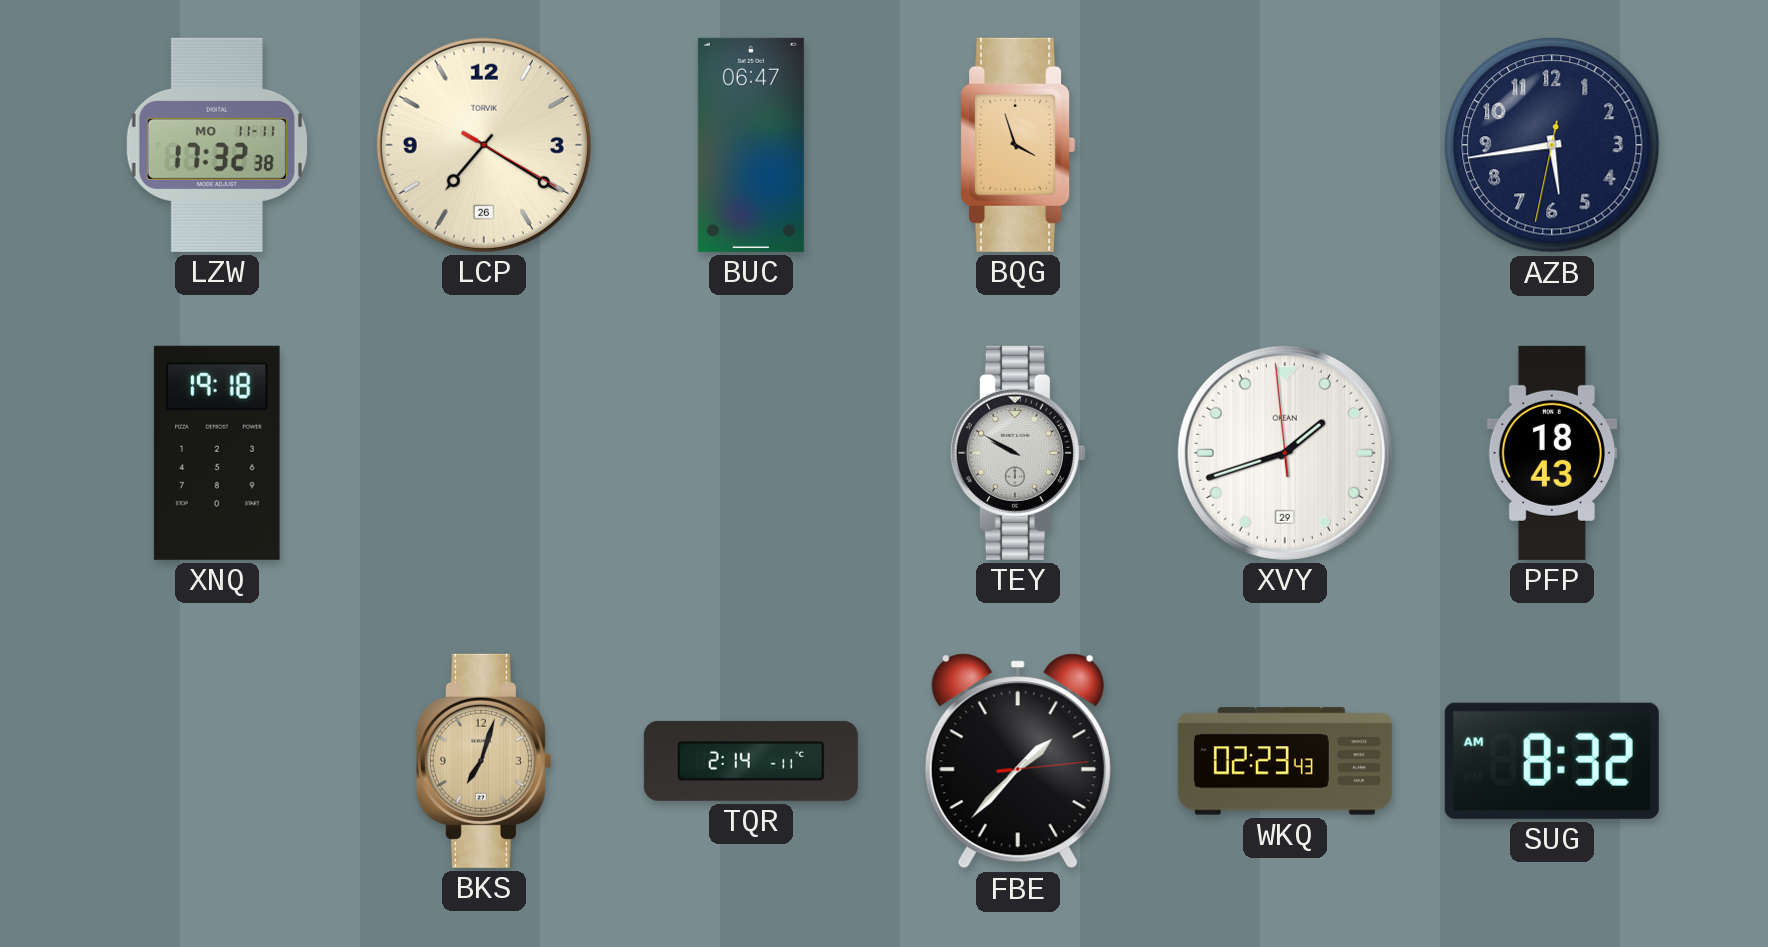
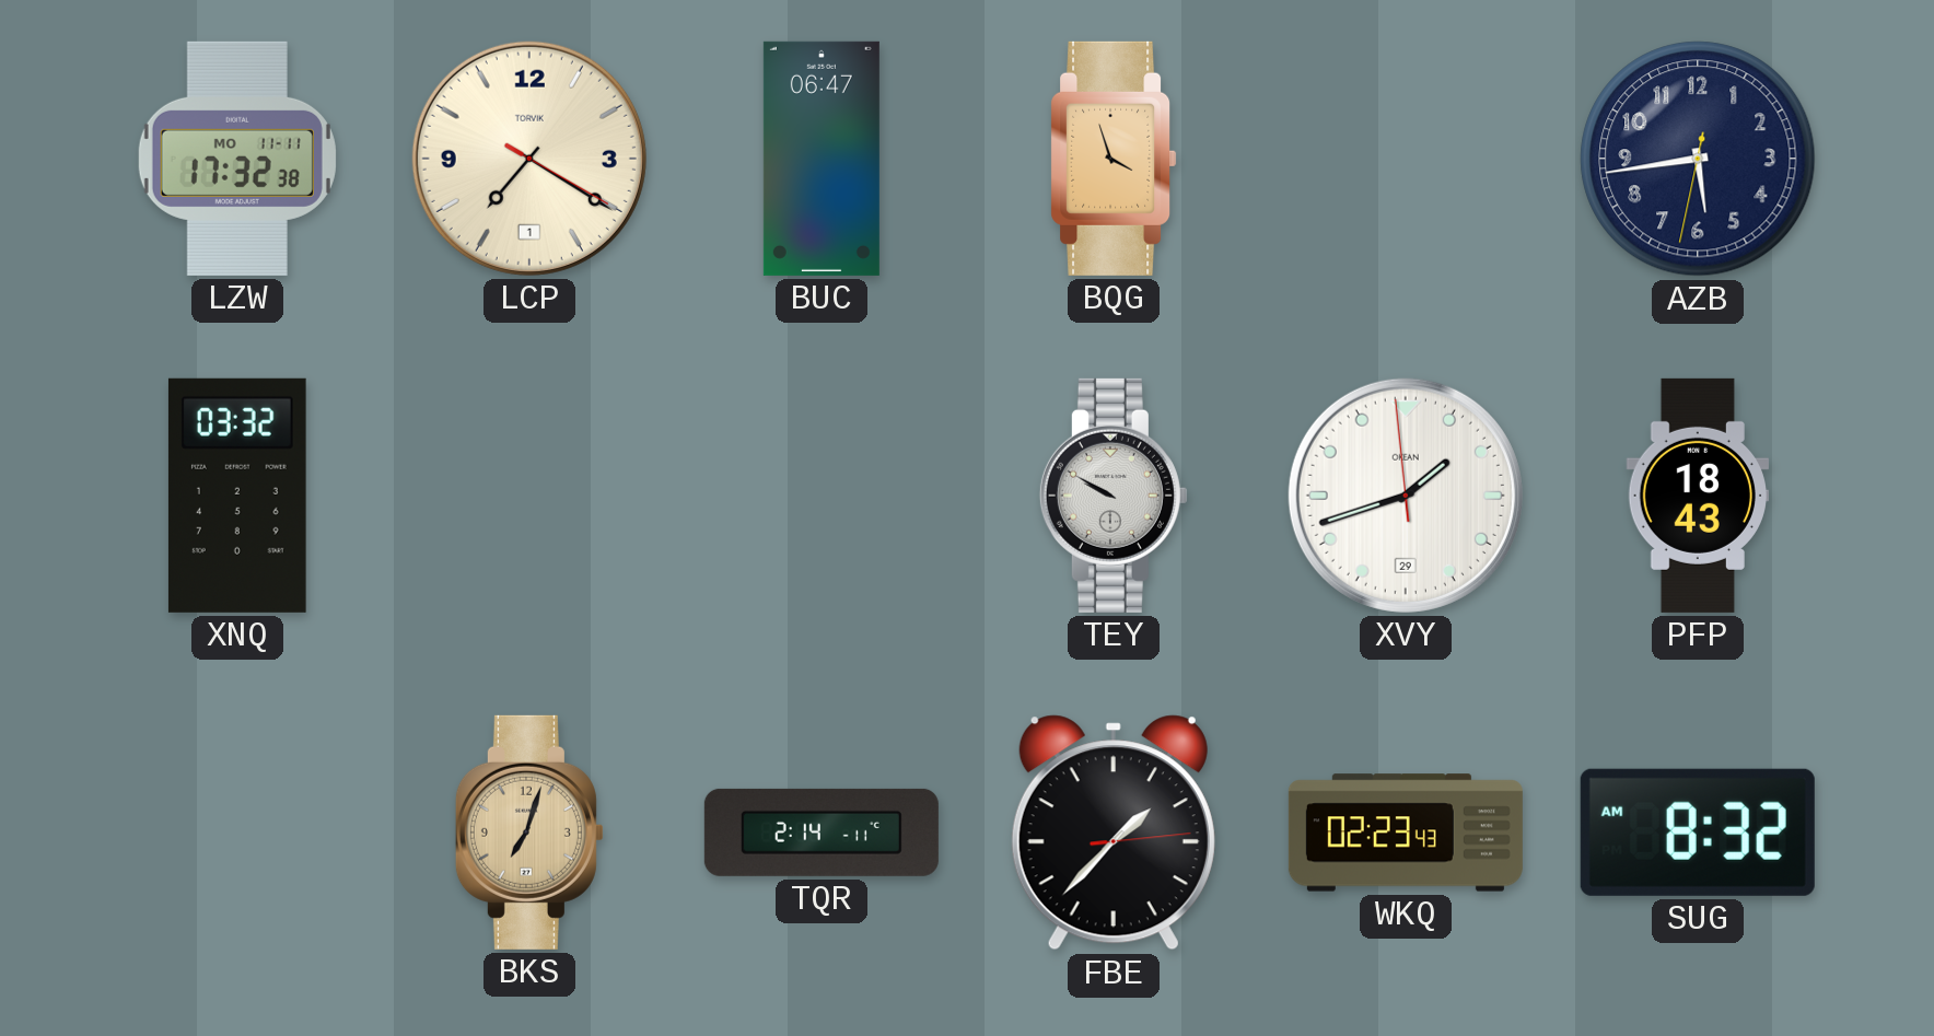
LCP date: 26 -> 1
XNQ: 19:18 -> 03:32
